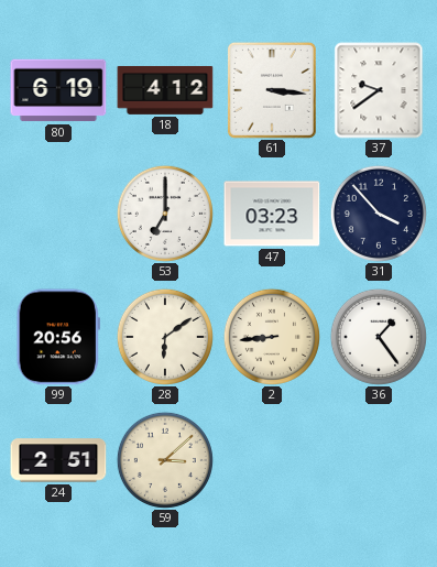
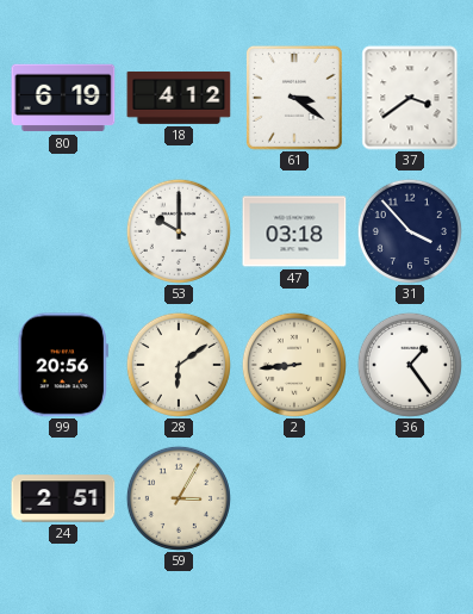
61: 3:16 -> 3:21
37: 9:39 -> 3:39
53: 7:00 -> 10:00
47: 03:23 -> 03:18
59: 3:08 -> 3:05
